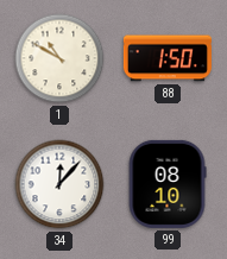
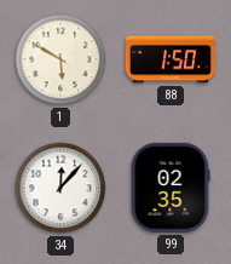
1: 10:50 -> 5:50
99: 08:10 -> 02:35
